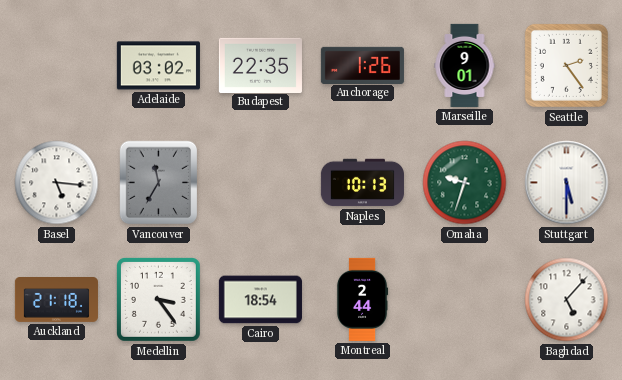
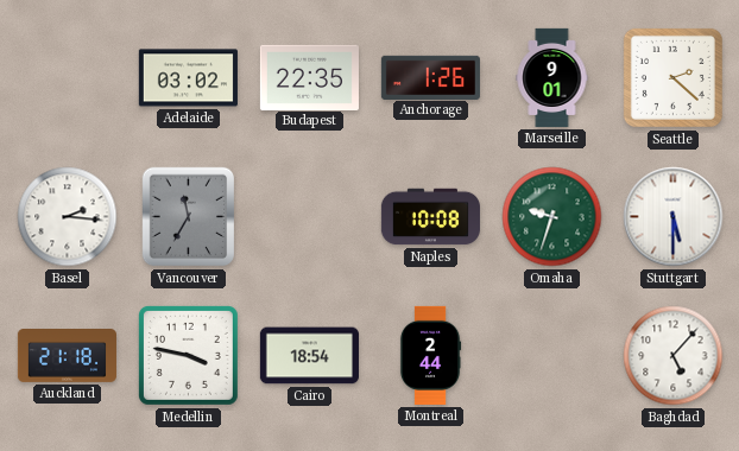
Seattle: 2:24 -> 2:22
Basel: 5:16 -> 2:16
Naples: 10:13 -> 10:08
Medellin: 3:24 -> 3:47
